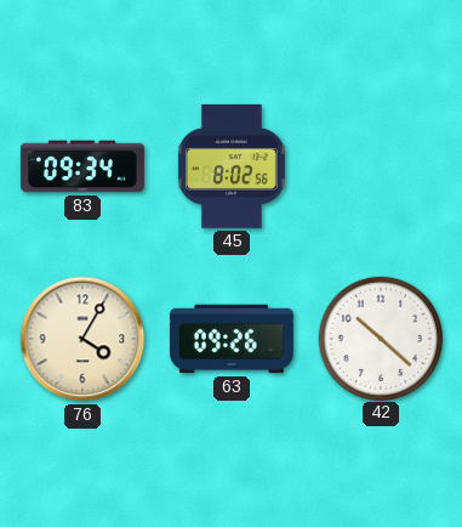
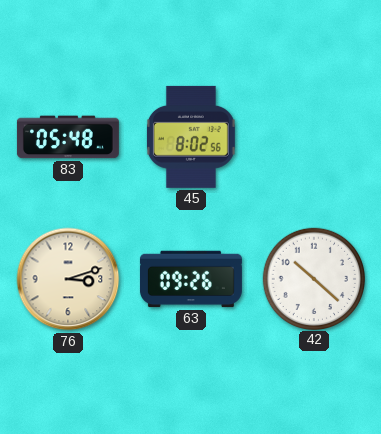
83: 09:34 -> 05:48
76: 4:05 -> 3:12
